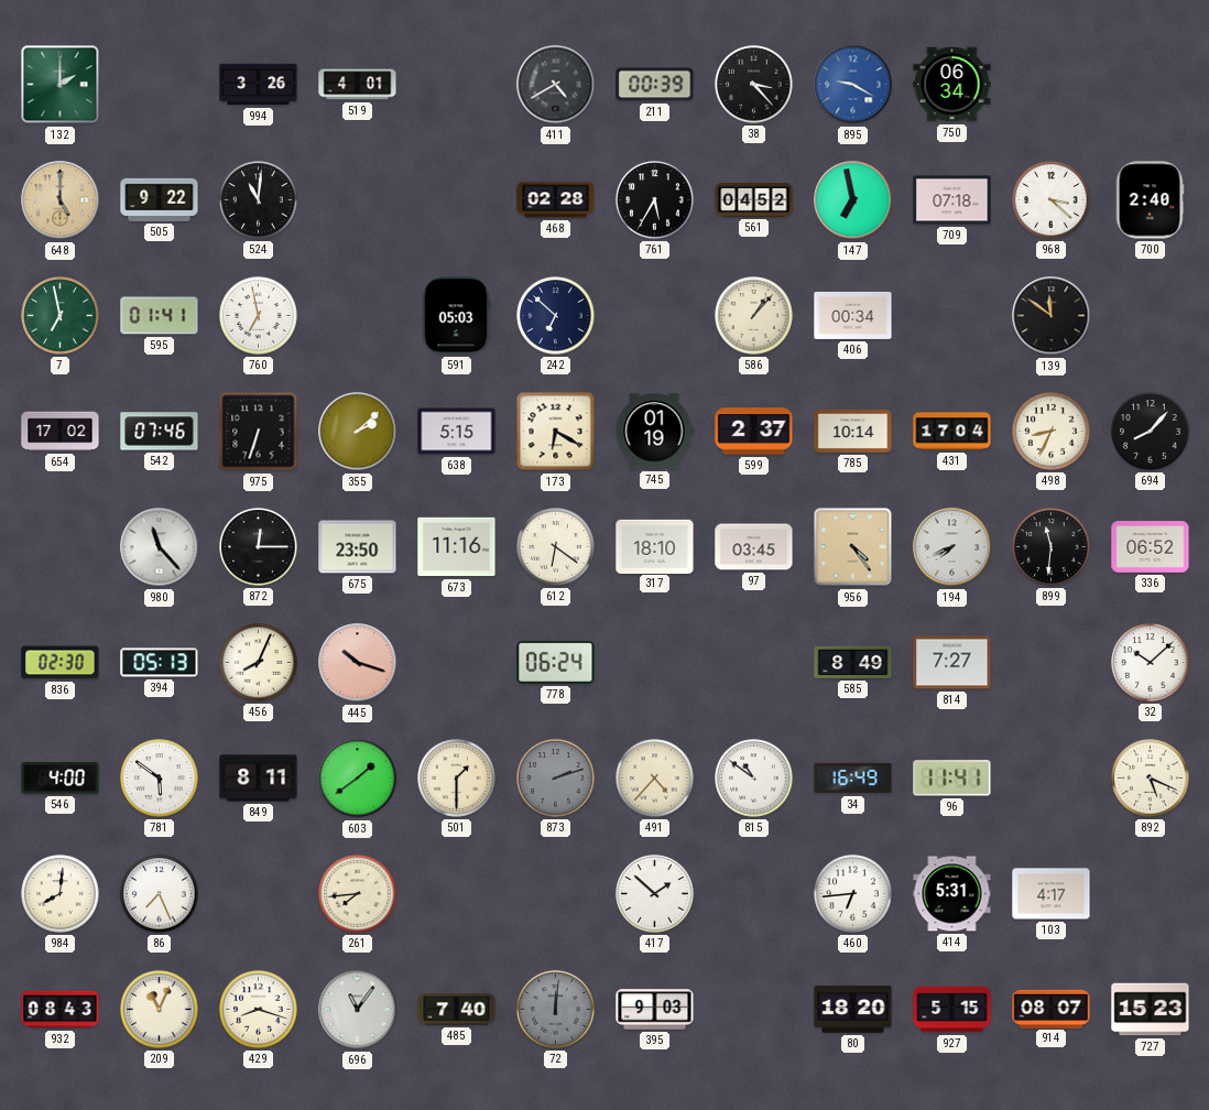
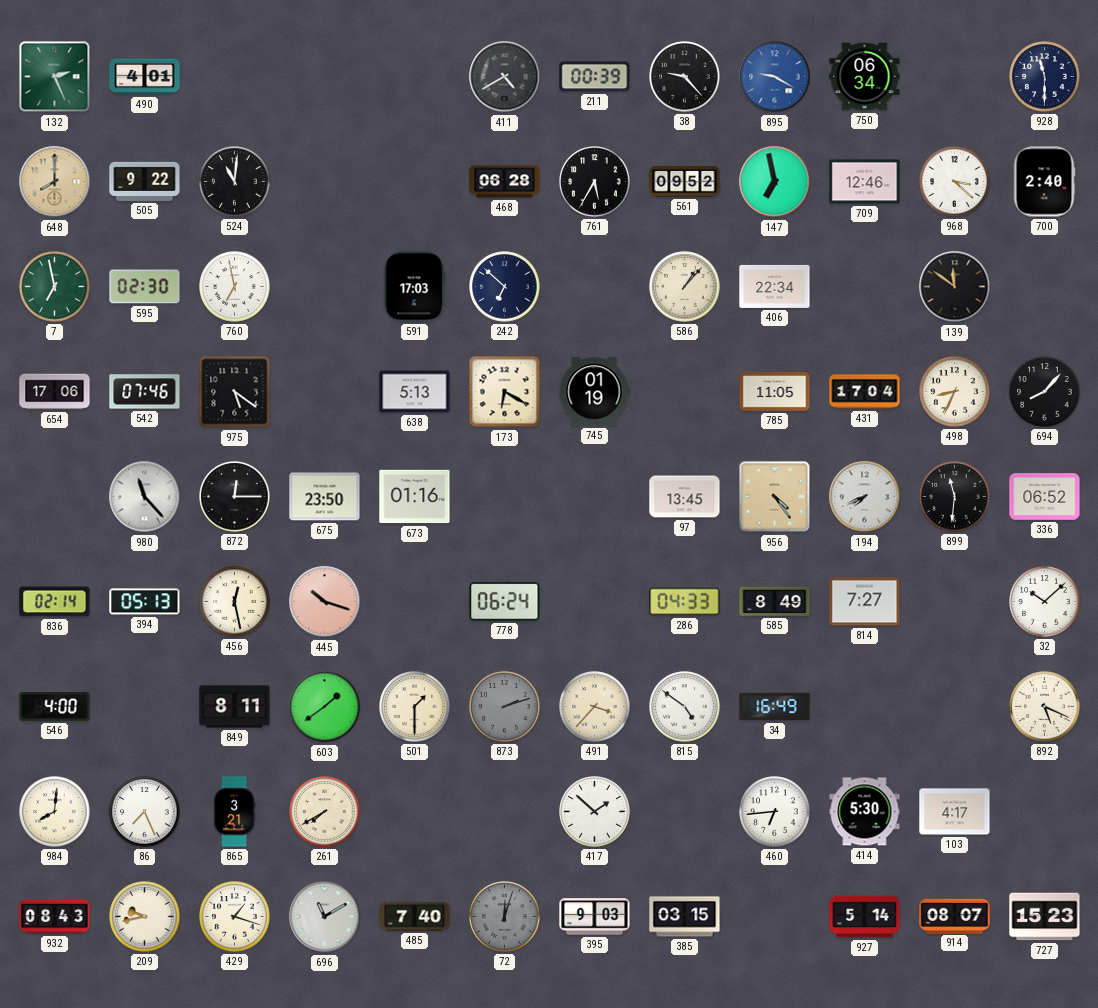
132: 2:00 -> 2:26
490: none -> 4:01
994: 3:26 -> none
519: 4:01 -> none
38: 3:23 -> 9:23
928: none -> 11:30
648: 5:00 -> 8:00
468: 02:28 -> 06:28
561: 04:52 -> 09:52
709: 07:18 -> 12:46
595: 01:41 -> 02:30
591: 05:03 -> 17:03
406: 00:34 -> 22:34
654: 17:02 -> 17:06
975: 6:33 -> 5:21
355: 2:08 -> none
638: 5:15 -> 5:13
599: 2:37 -> none
785: 10:14 -> 11:05
673: 11:16 -> 01:16
612: 6:21 -> none
317: 18:10 -> none
97: 03:45 -> 13:45
836: 02:30 -> 02:14
456: 8:04 -> 12:28
286: none -> 04:33
781: 5:51 -> none
491: 4:37 -> 3:37
815: 10:51 -> 4:51
96: 11:41 -> none
865: none -> 3:21
261: 7:44 -> 7:40
414: 5:31 -> 5:30
209: 11:04 -> 9:43
429: 8:18 -> 1:18
696: 11:06 -> 11:10
72: 12:01 -> 12:03
385: none -> 03:15
80: 18:20 -> none
927: 5:15 -> 5:14
